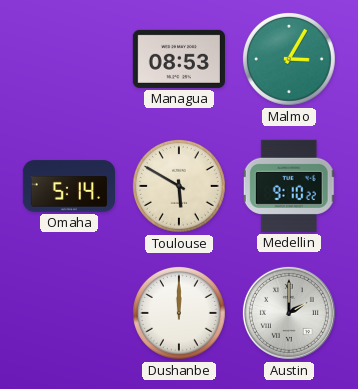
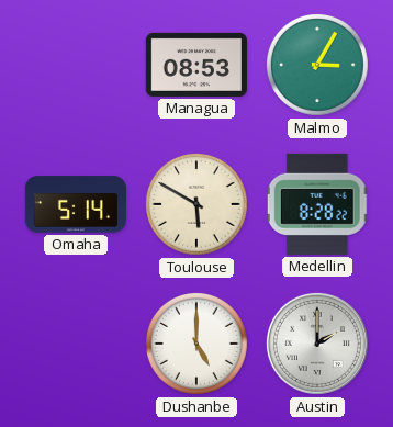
Medellin: 9:10 -> 8:28
Dushanbe: 12:00 -> 5:00
